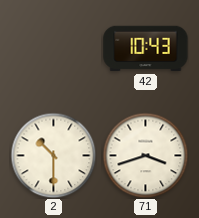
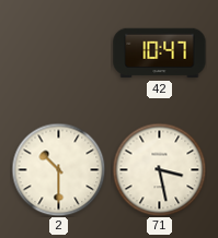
42: 10:43 -> 10:47
71: 3:42 -> 3:28
